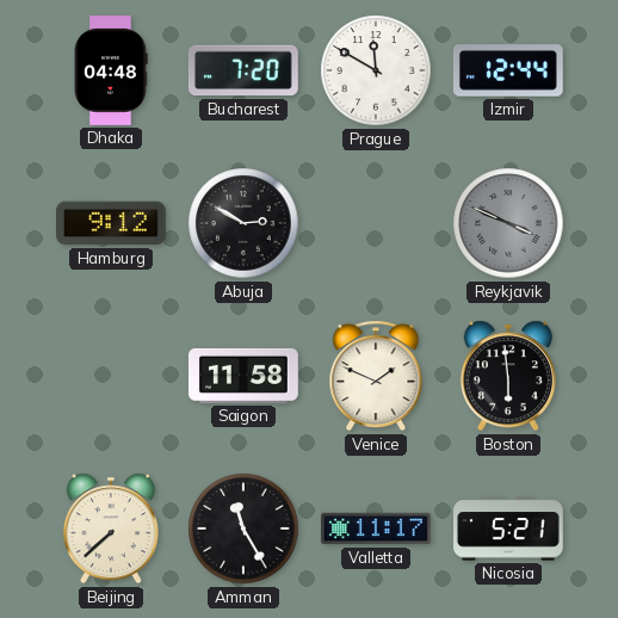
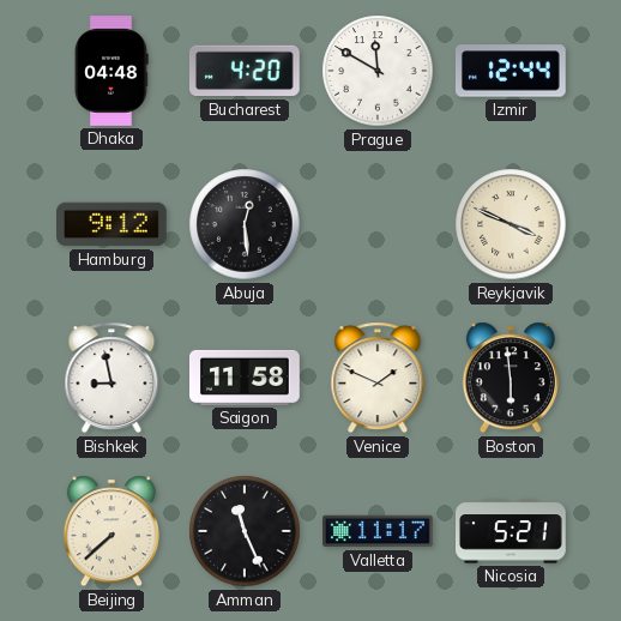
Bucharest: 7:20 -> 4:20
Abuja: 2:50 -> 12:29
Reykjavik dial: grey -> cream
Bishkek: none -> 8:58
Amman: 11:25 -> 11:26
